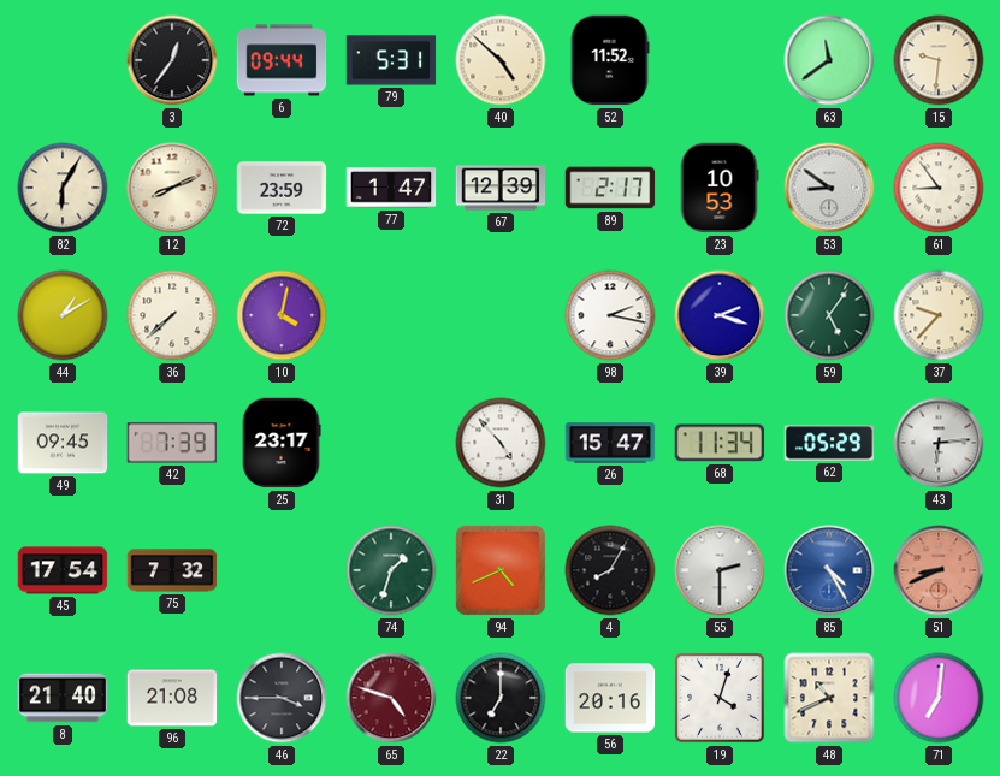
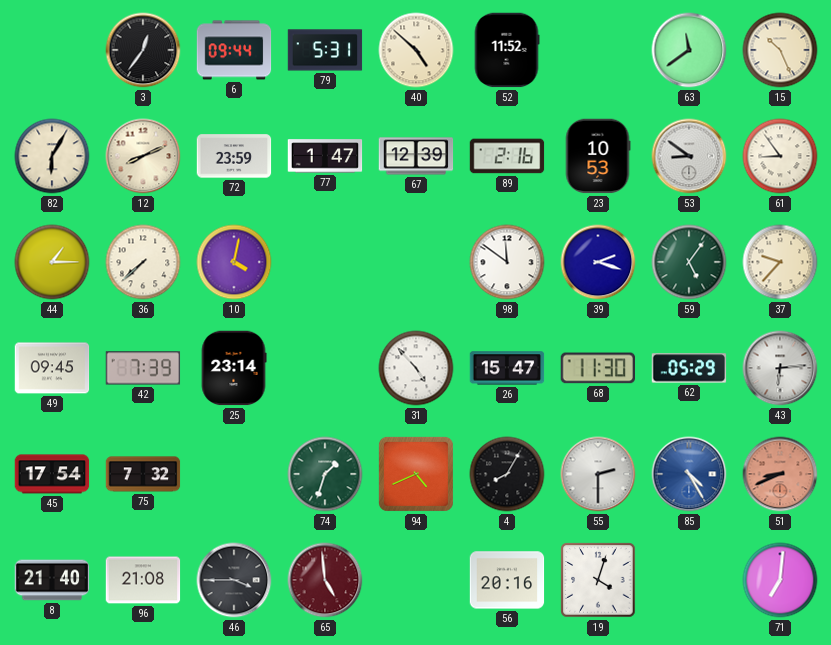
15: 9:31 -> 10:26
89: 2:17 -> 2:16
44: 1:10 -> 1:15
98: 2:17 -> 11:51
25: 23:17 -> 23:14
68: 11:34 -> 11:30
65: 4:48 -> 4:59
22: 7:00 -> none
48: 10:41 -> none
